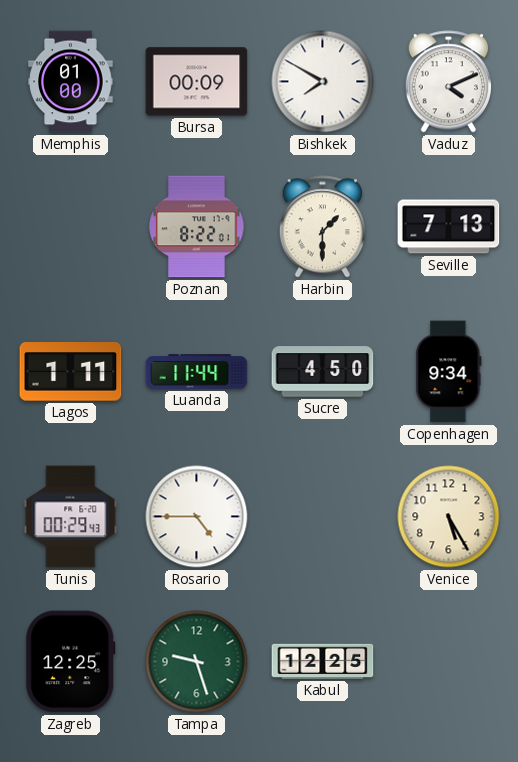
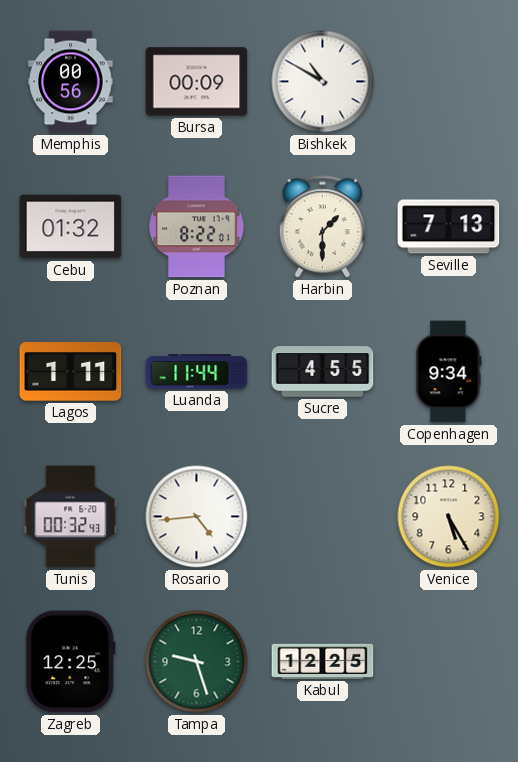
Memphis: 01:00 -> 00:56
Bishkek: 7:50 -> 10:50
Vaduz: 4:11 -> none
Cebu: none -> 01:32
Sucre: 4:50 -> 4:55
Tunis: 00:29 -> 00:32
Rosario: 4:45 -> 4:44
